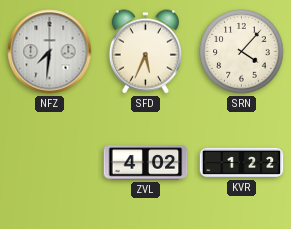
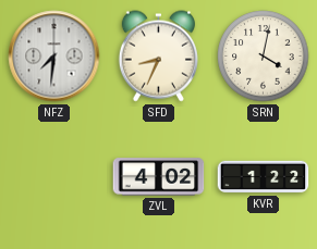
SFD: 5:34 -> 8:34
SRN: 4:07 -> 4:02
